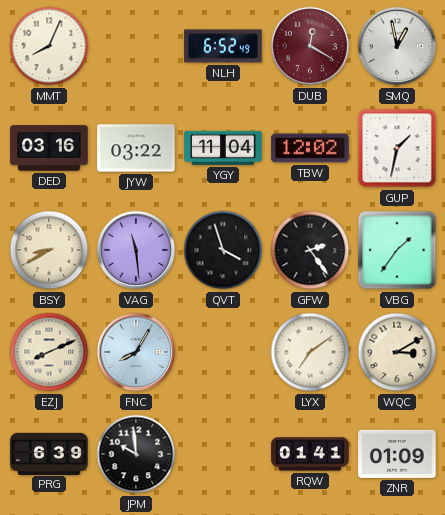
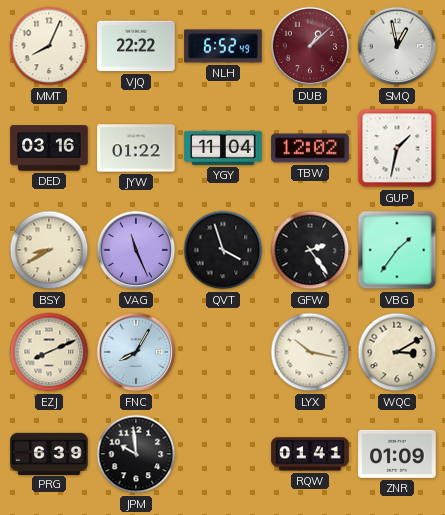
VJQ: none -> 22:22
DUB: 12:20 -> 1:08
JYW: 03:22 -> 01:22
VAG: 11:29 -> 11:26
LYX: 7:09 -> 10:17
